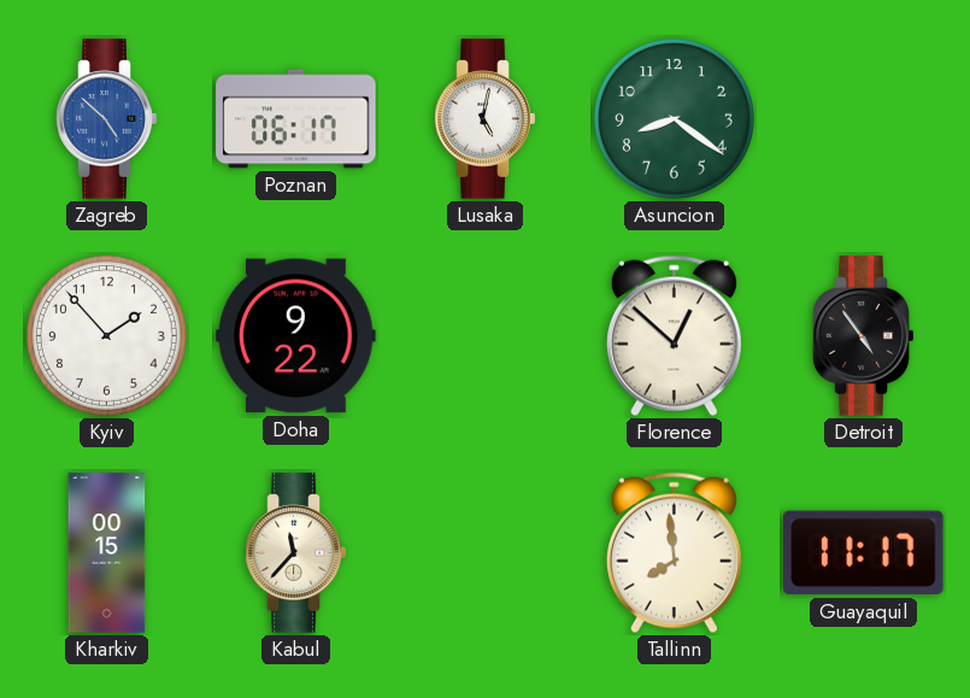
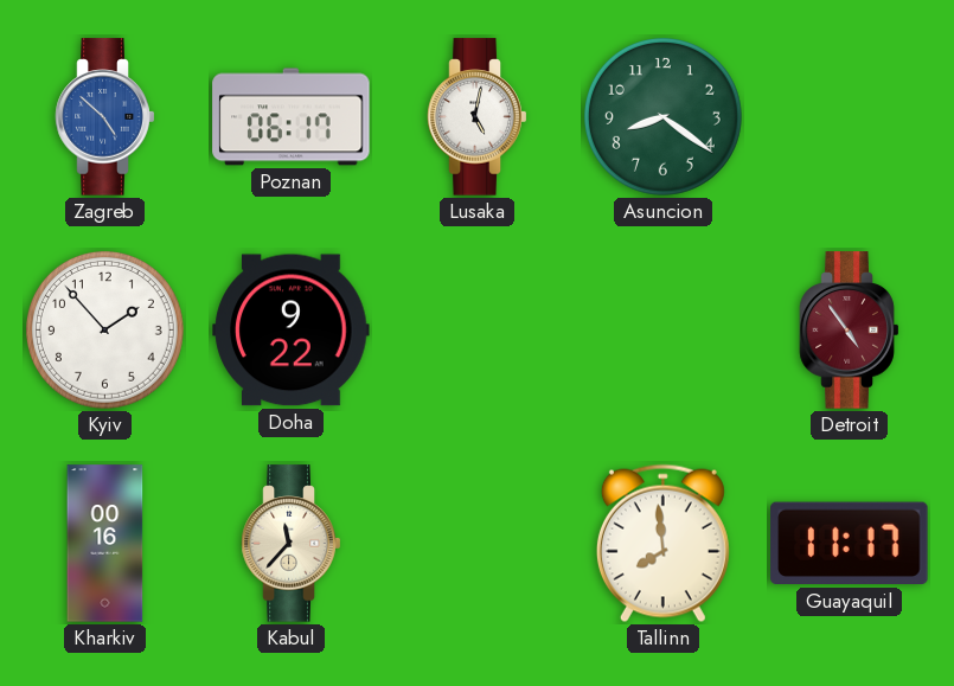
Florence: 12:52 -> none
Detroit dial: black -> burgundy
Kharkiv: 00:15 -> 00:16
